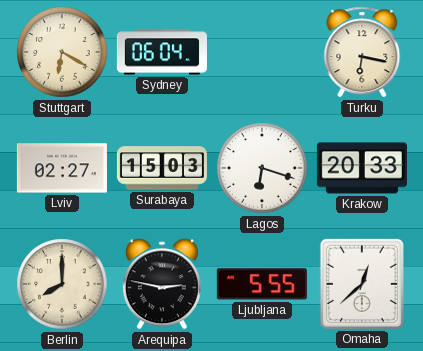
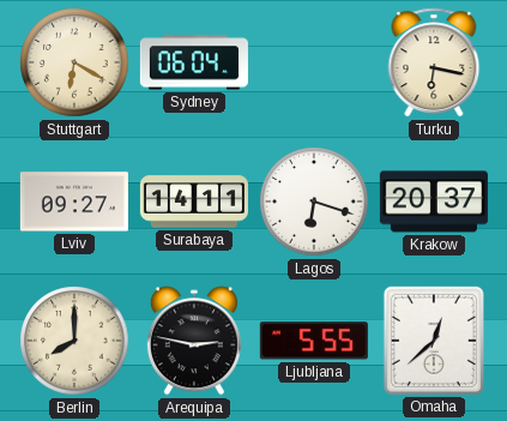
Lviv: 02:27 -> 09:27
Surabaya: 15:03 -> 14:11
Krakow: 20:33 -> 20:37
